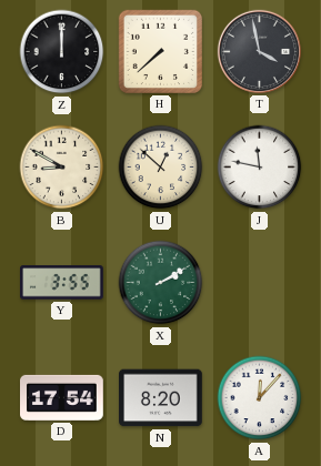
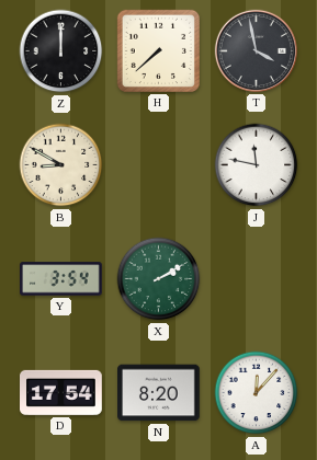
U: 12:52 -> none
Y: 3:55 -> 3:54
